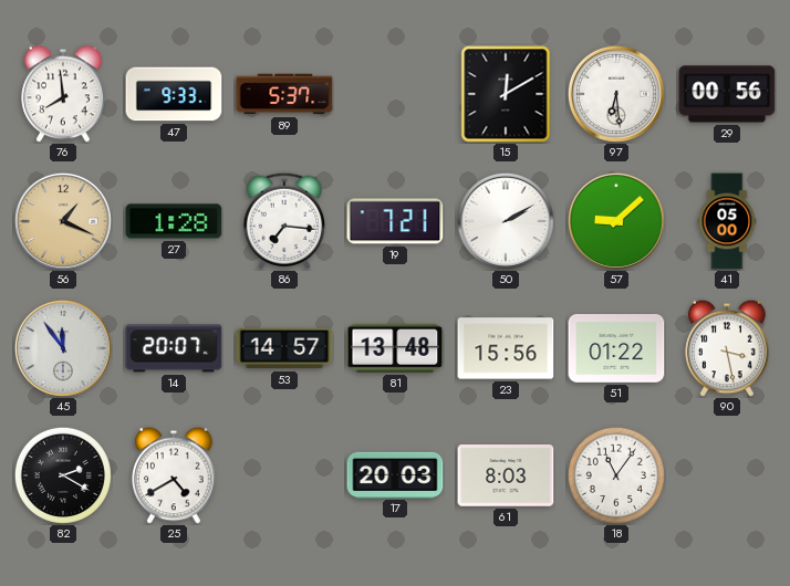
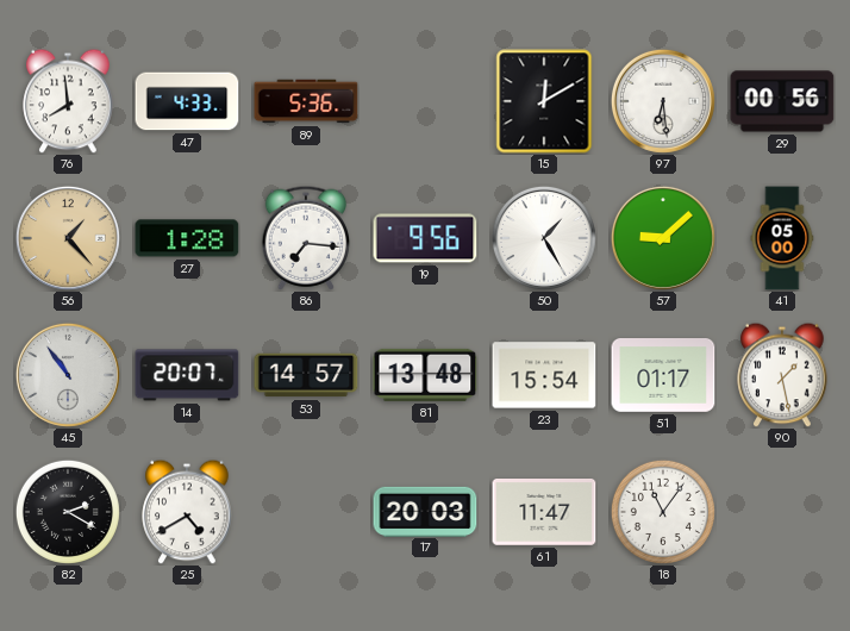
47: 9:33 -> 4:33
89: 5:37 -> 5:36
56: 1:19 -> 1:23
19: 7:21 -> 9:56
50: 2:10 -> 1:25
45: 11:54 -> 10:54
23: 15:56 -> 15:54
51: 01:22 -> 01:17
90: 3:28 -> 1:28
61: 8:03 -> 11:47
